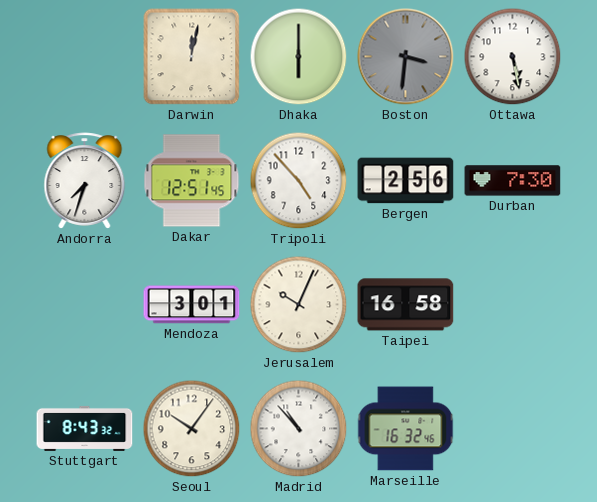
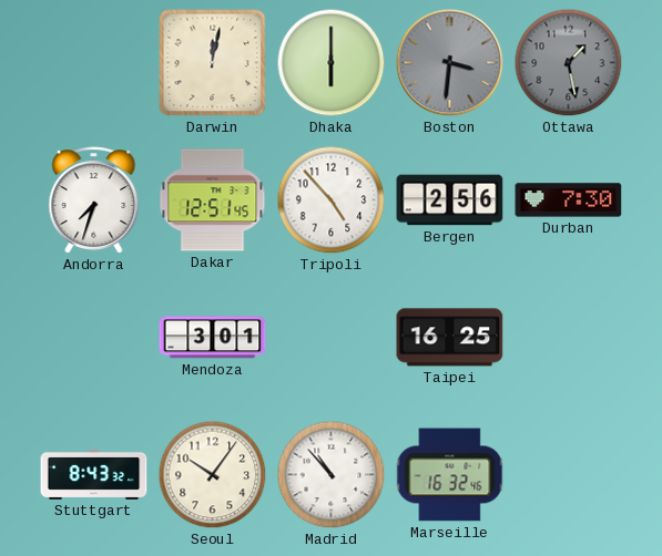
Ottawa: 5:28 -> 1:28
Ottawa dial: white -> grey
Jerusalem: 10:04 -> none
Taipei: 16:58 -> 16:25
